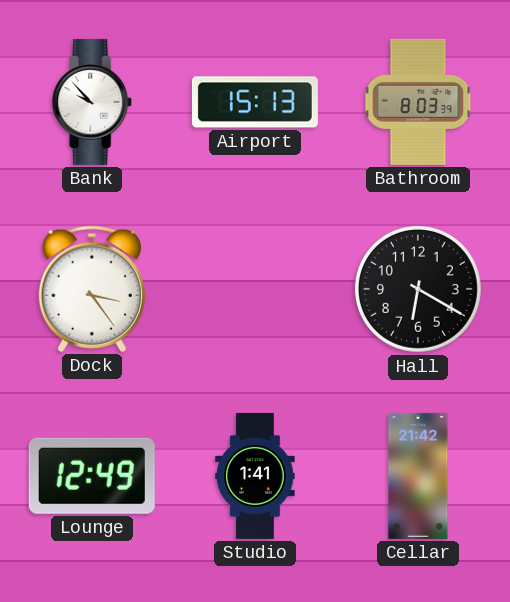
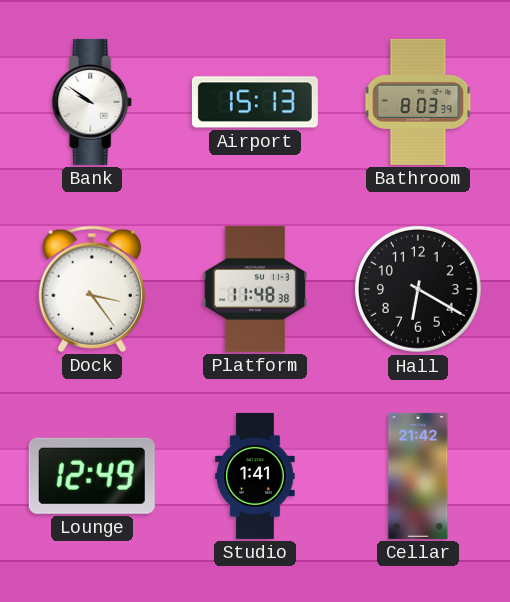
Bank: 9:53 -> 9:51
Platform: none -> 11:48
